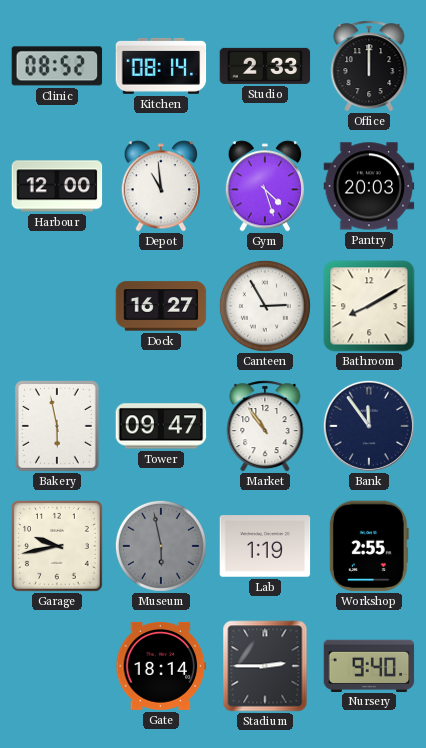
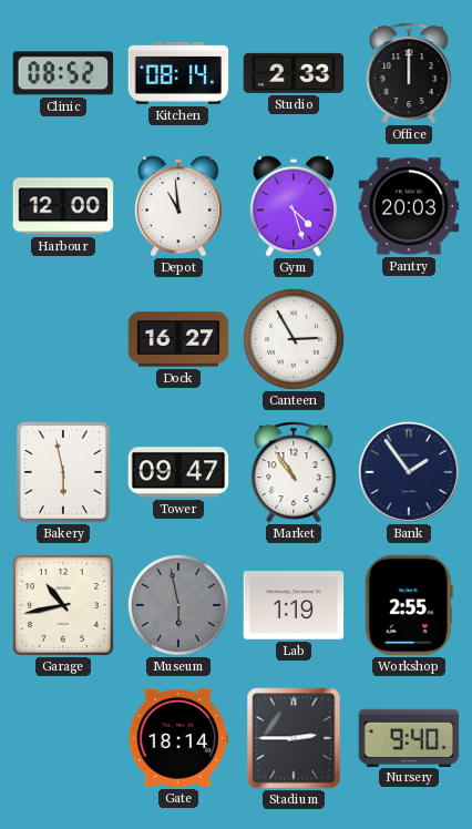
Bathroom: 8:10 -> none
Bank: 11:54 -> 1:54
Garage: 9:43 -> 10:43
